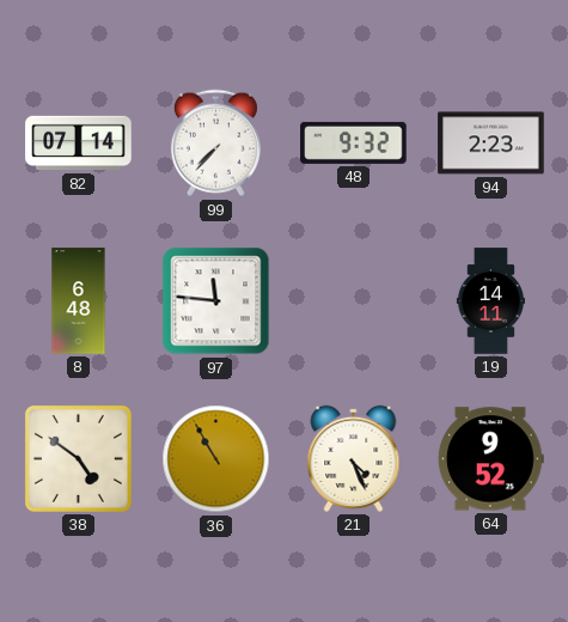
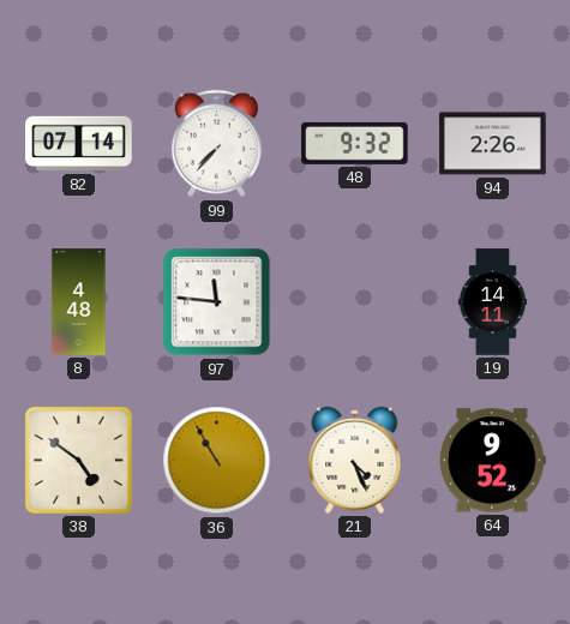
94: 2:23 -> 2:26
8: 6:48 -> 4:48
